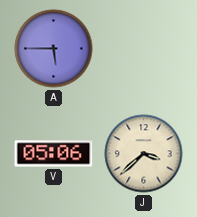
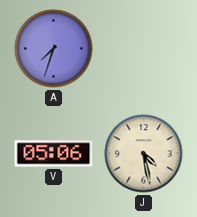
A: 5:45 -> 7:33
J: 3:38 -> 4:28
